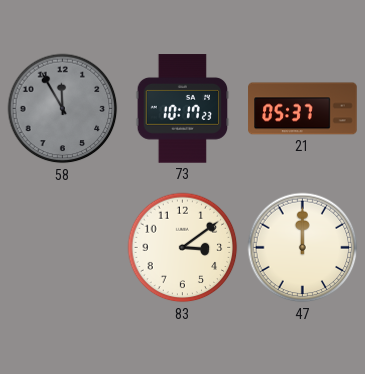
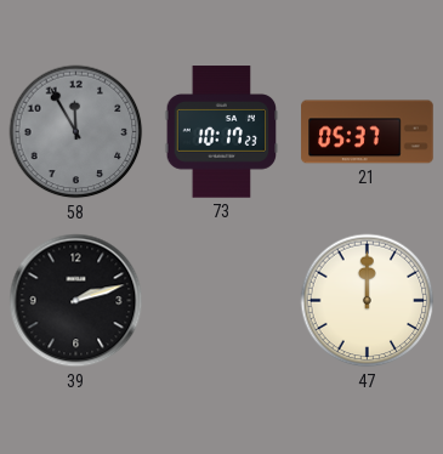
39: none -> 2:12
83: 3:09 -> none
